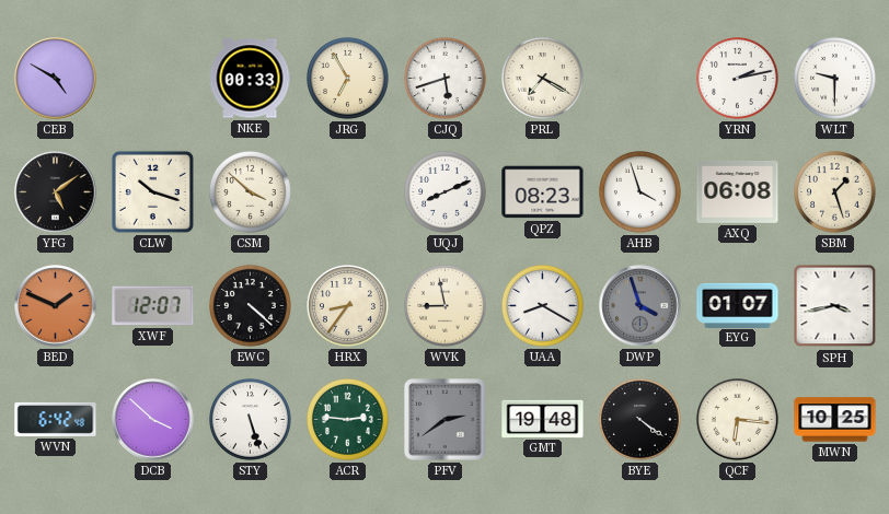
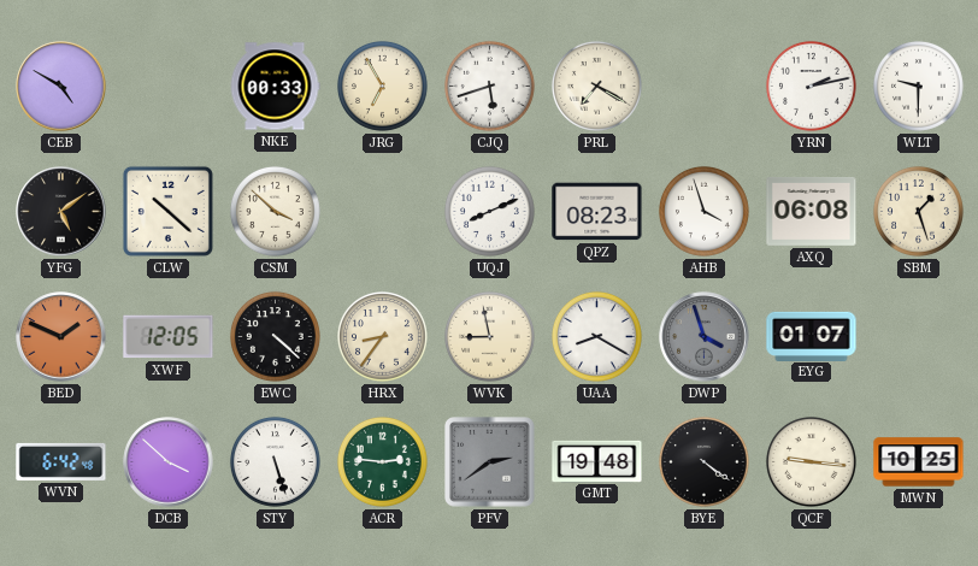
CLW: 10:18 -> 10:22
XWF: 12:07 -> 12:05
SPH: 3:43 -> none
QCF: 6:16 -> 9:16
